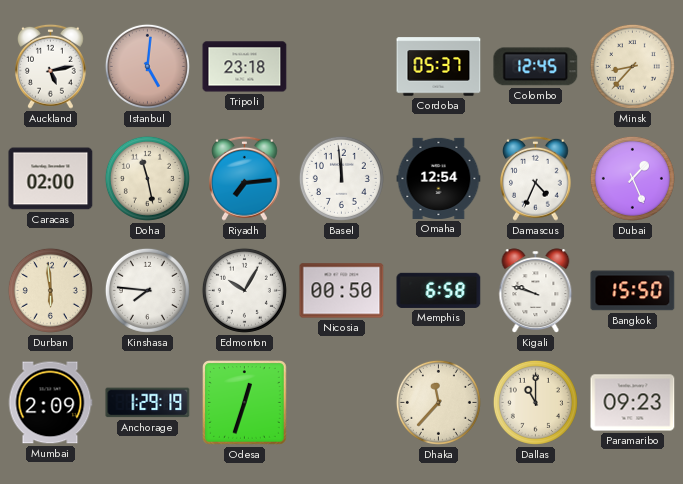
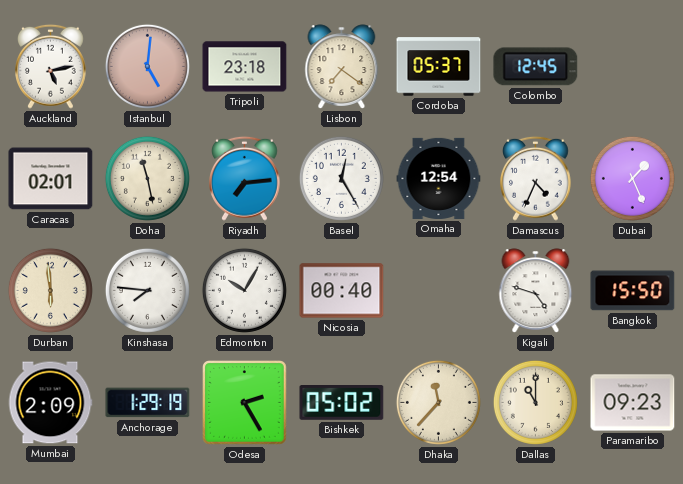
Lisbon: none -> 7:21
Minsk: 8:37 -> none
Caracas: 02:00 -> 02:01
Basel: 11:59 -> 12:25
Nicosia: 00:50 -> 00:40
Memphis: 6:58 -> none
Kigali: 9:48 -> 4:48
Odesa: 12:33 -> 2:25
Bishkek: none -> 05:02
